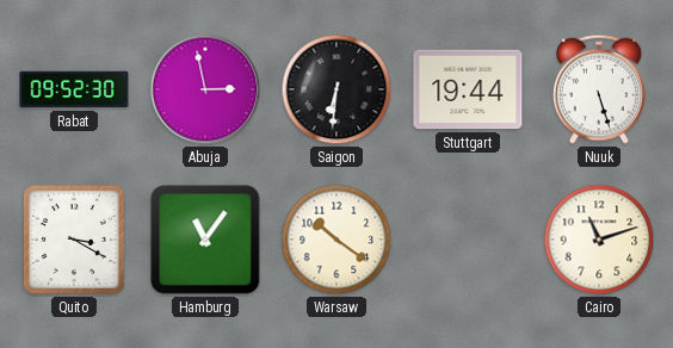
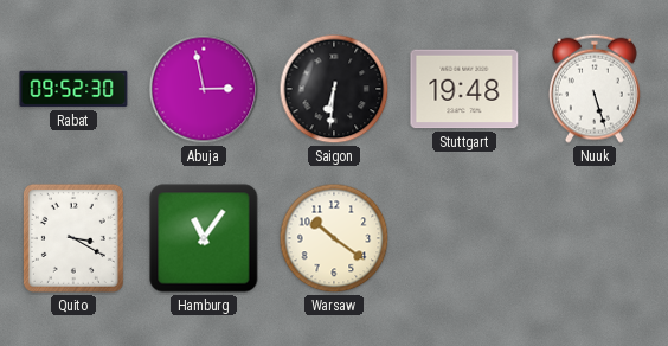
Stuttgart: 19:44 -> 19:48
Cairo: 11:12 -> none
